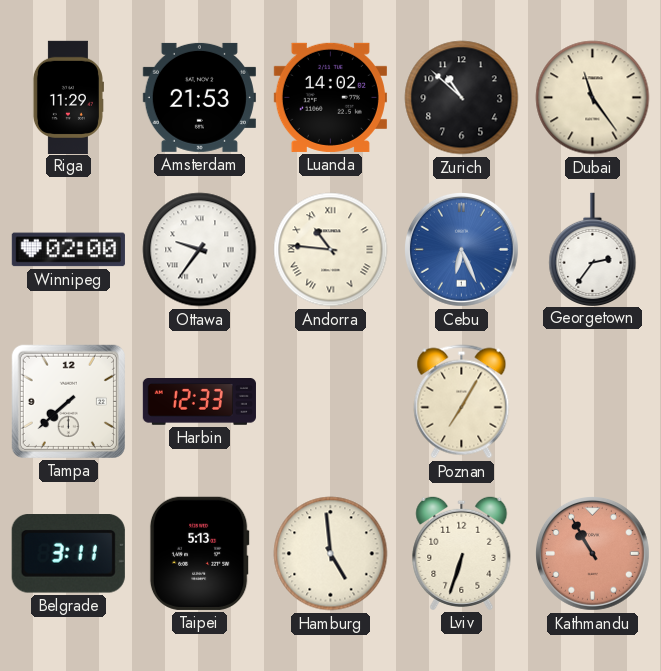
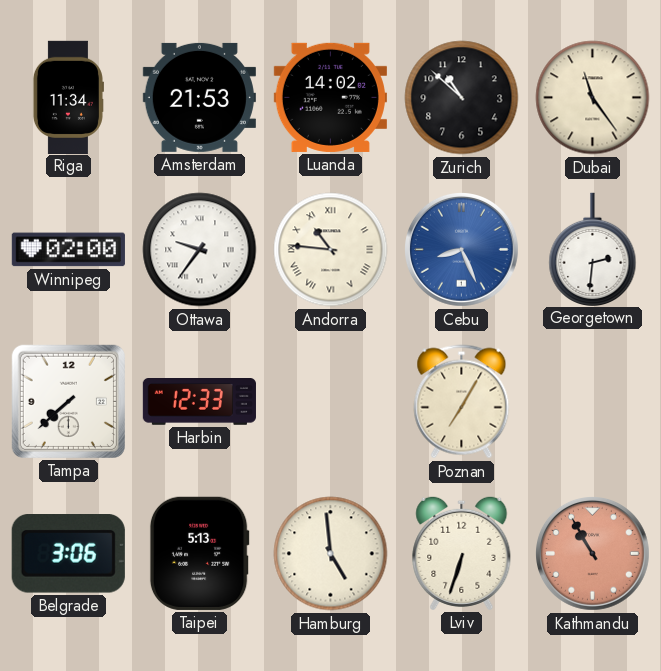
Riga: 11:29 -> 11:34
Cebu: 6:26 -> 8:26
Georgetown: 2:36 -> 2:31
Belgrade: 3:11 -> 3:06
